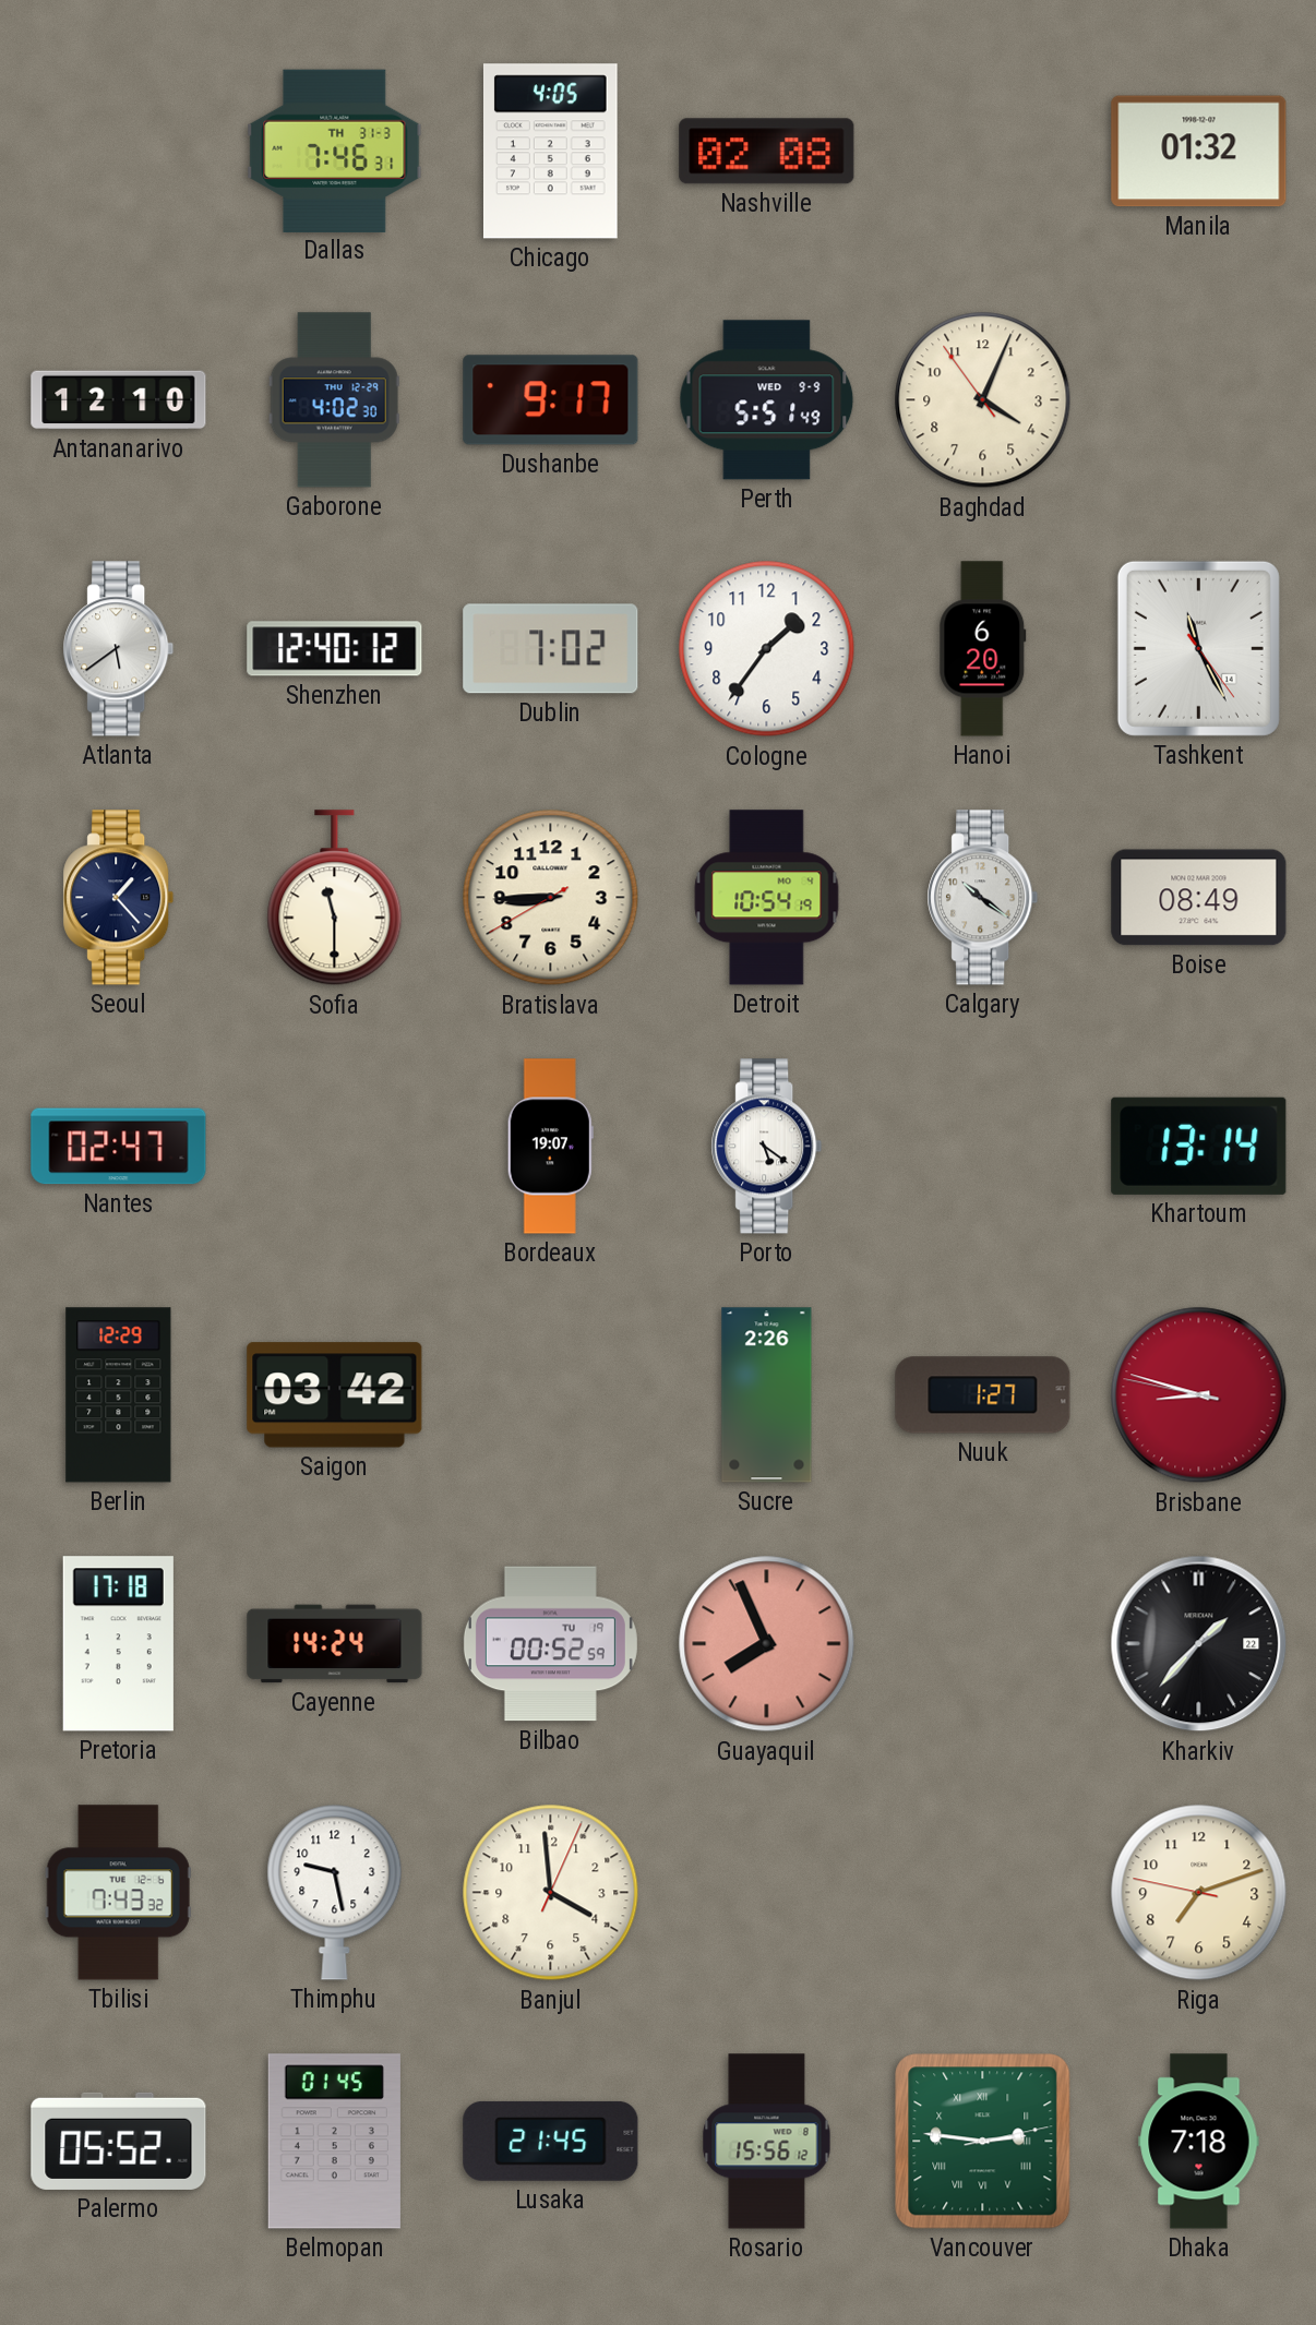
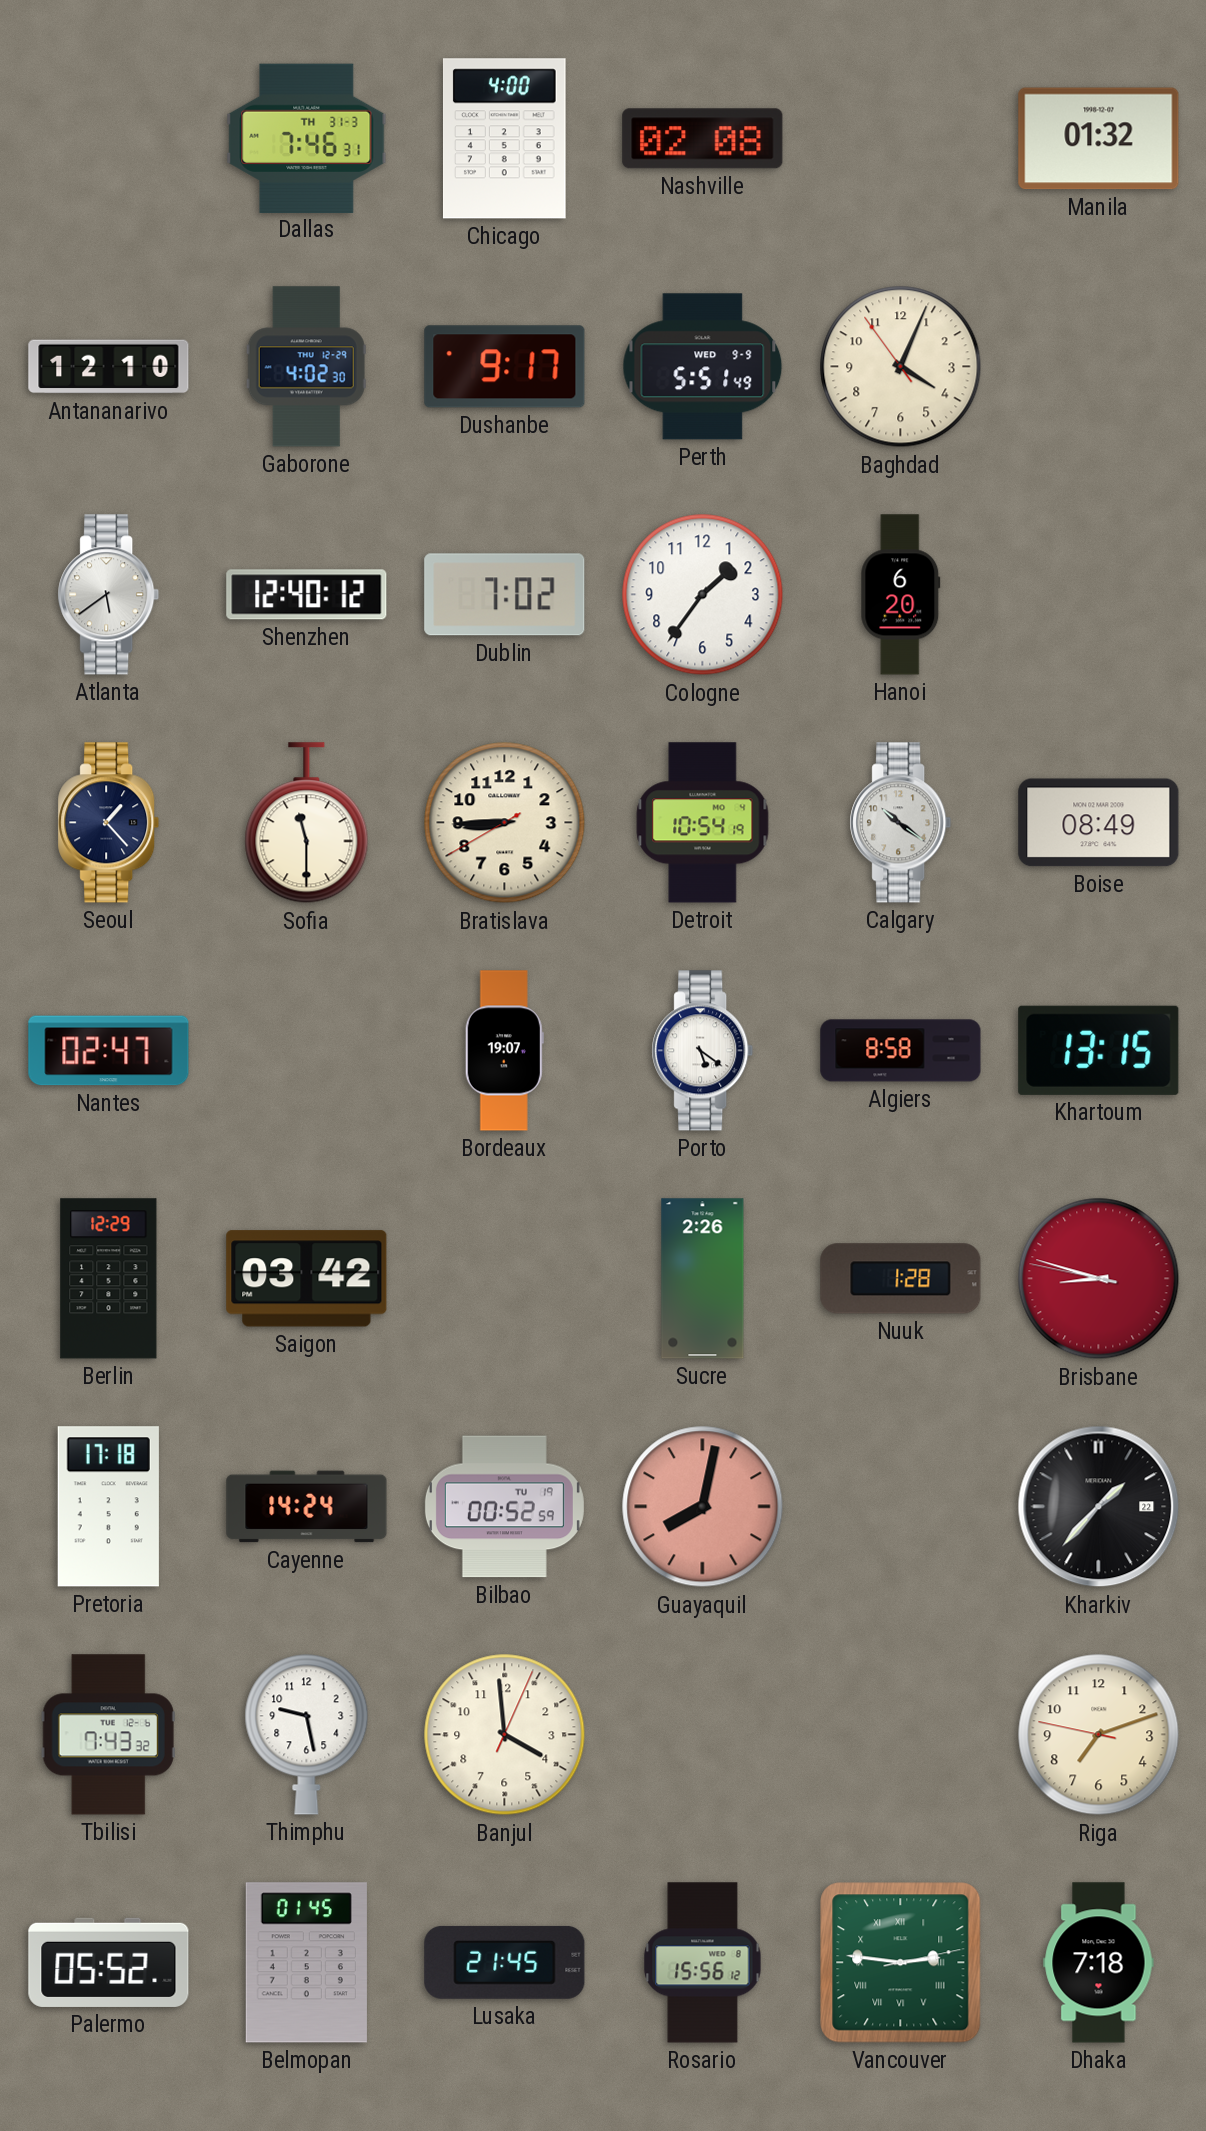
Chicago: 4:05 -> 4:00
Tashkent: 11:25 -> none
Algiers: none -> 8:58
Khartoum: 13:14 -> 13:15
Nuuk: 1:27 -> 1:28
Guayaquil: 7:56 -> 8:02
